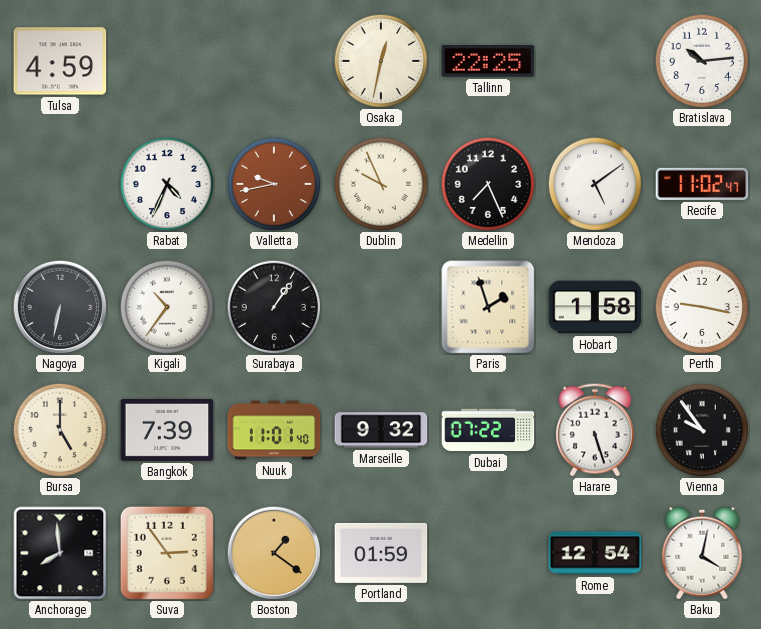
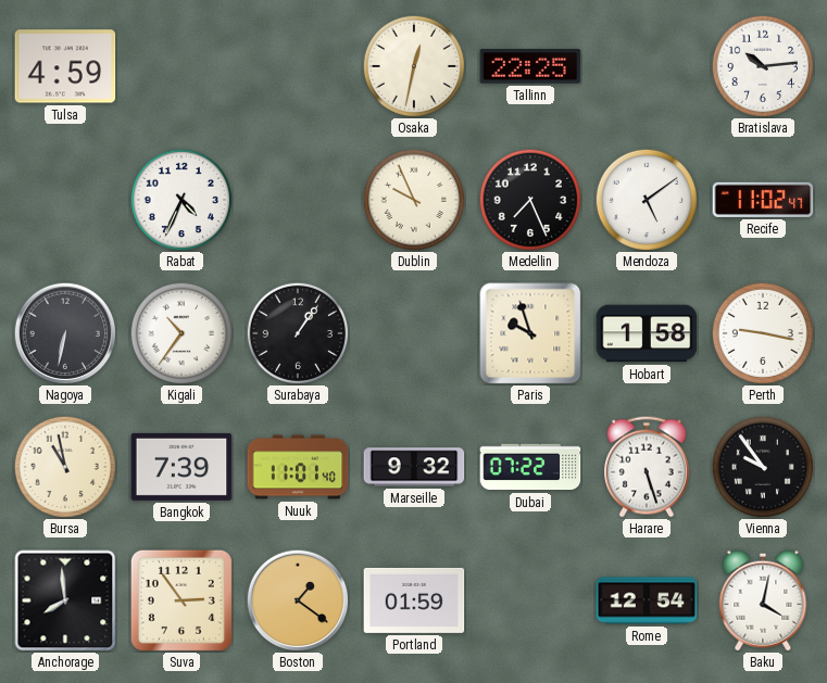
Valletta: 9:43 -> none
Paris: 1:57 -> 9:57
Bursa: 5:00 -> 10:58
